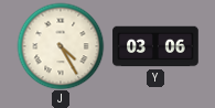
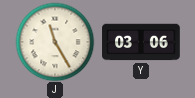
J: 4:25 -> 11:25
